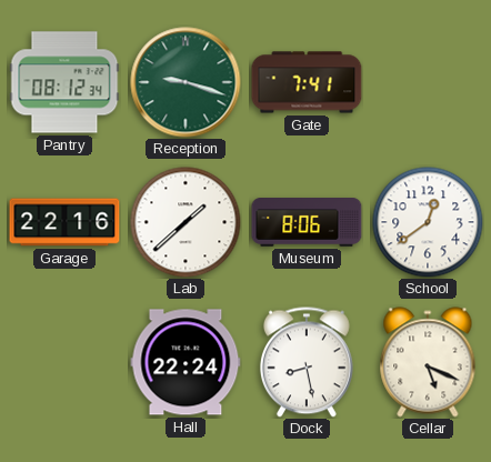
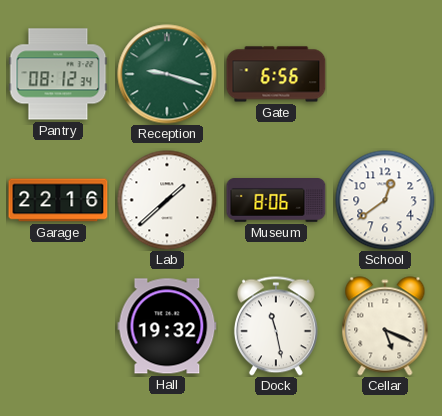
Gate: 7:41 -> 6:56
Hall: 22:24 -> 19:32
Dock: 8:28 -> 11:28
